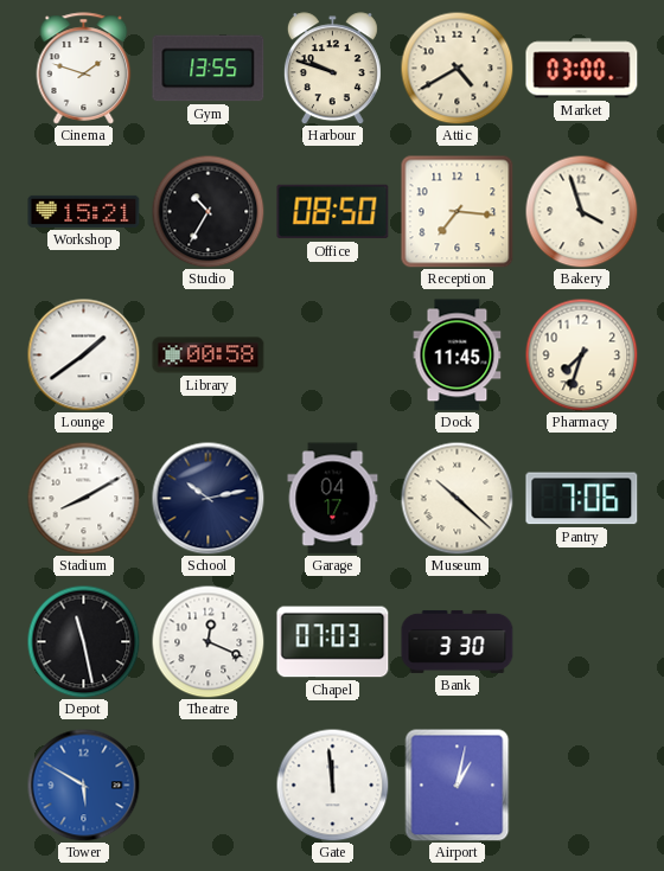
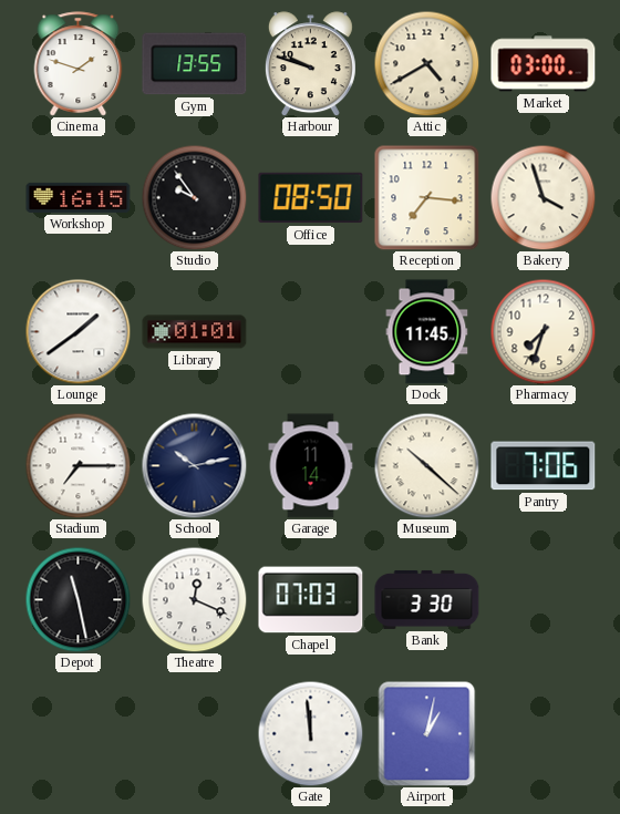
Workshop: 15:21 -> 16:15
Studio: 10:35 -> 9:54
Library: 00:58 -> 01:01
Stadium: 8:10 -> 7:15
Garage: 04:17 -> 11:14
Tower: 5:50 -> none
